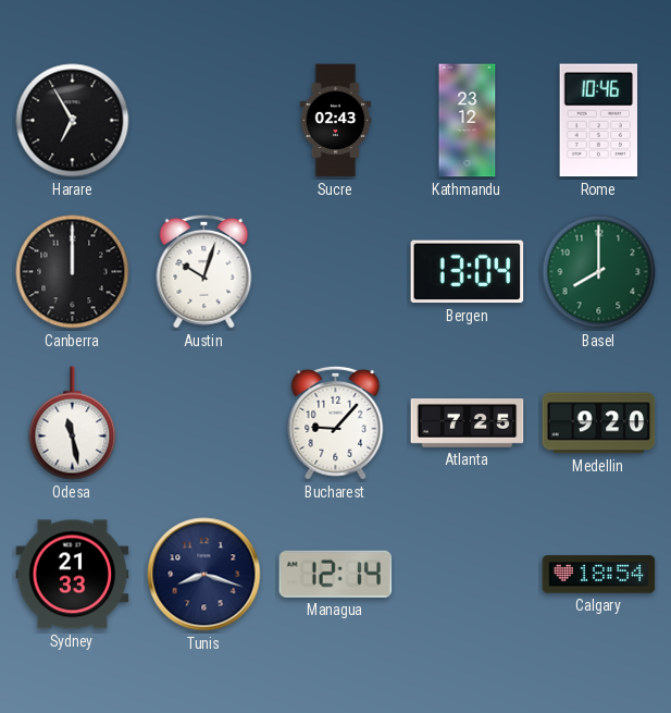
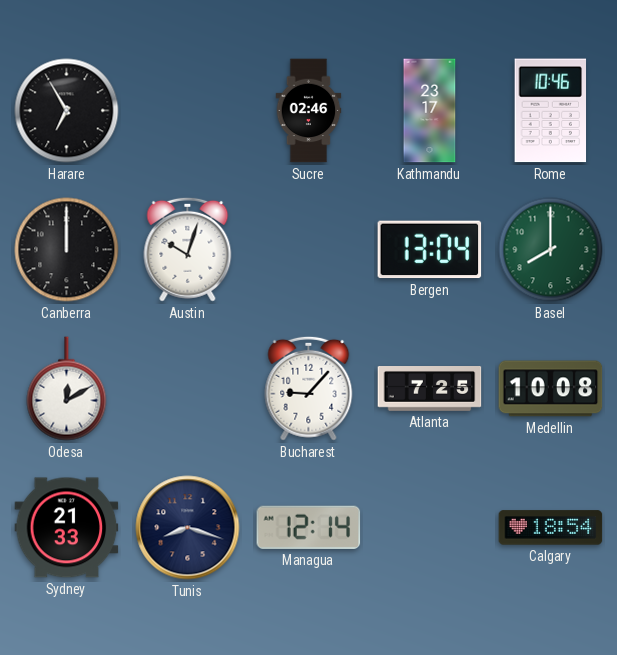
Sucre: 02:43 -> 02:46
Kathmandu: 23:12 -> 23:17
Odesa: 11:28 -> 12:10
Medellin: 9:20 -> 10:08
